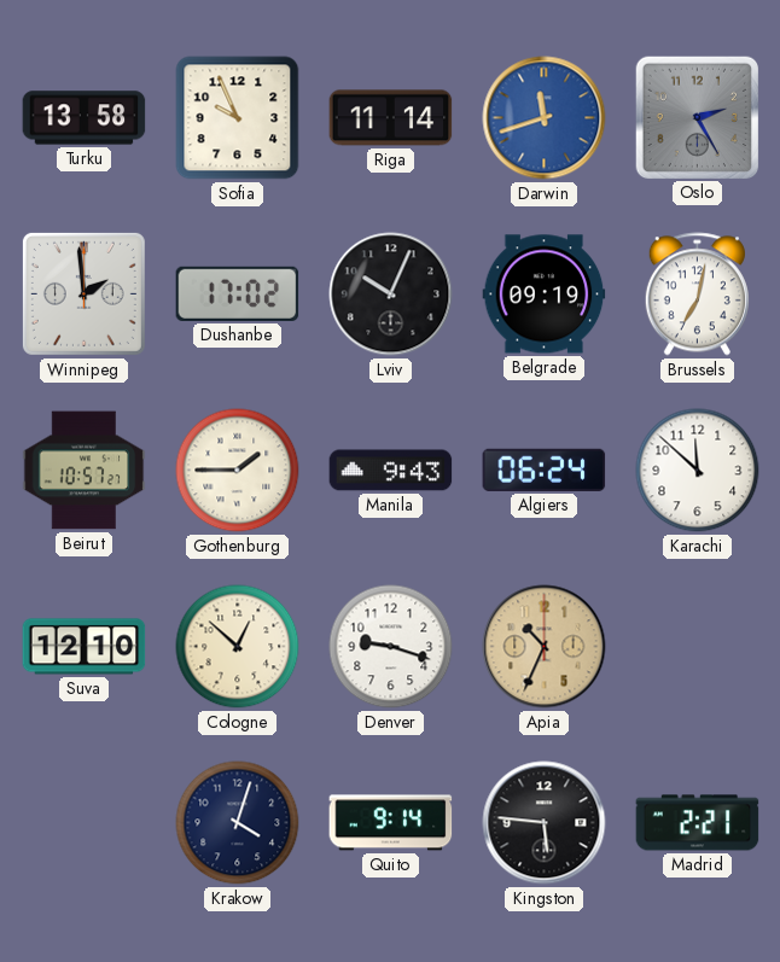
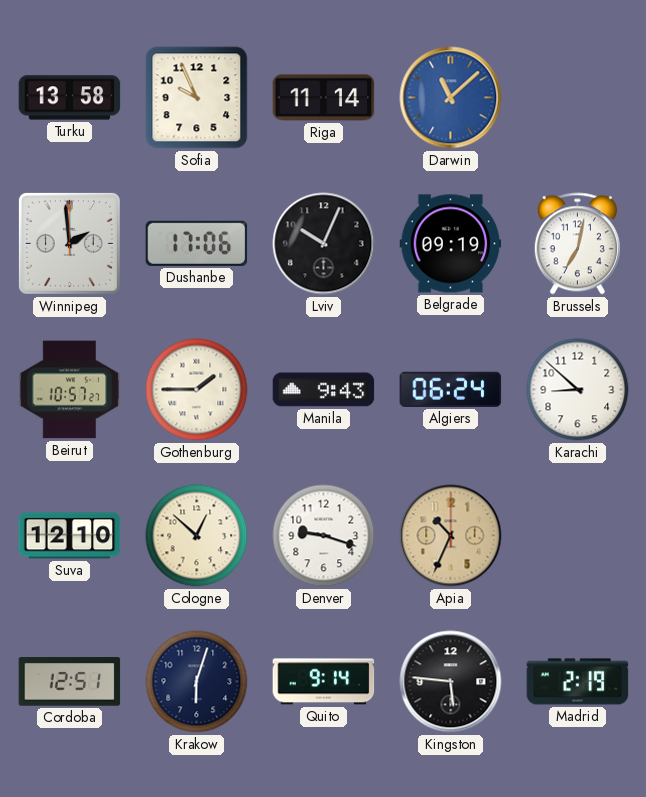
Darwin: 11:42 -> 11:08
Oslo: 2:25 -> none
Dushanbe: 17:02 -> 17:06
Karachi: 11:52 -> 8:52
Cordoba: none -> 12:51
Krakow: 4:03 -> 6:03
Madrid: 2:21 -> 2:19
